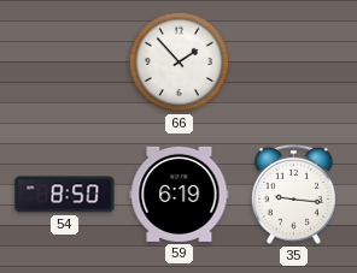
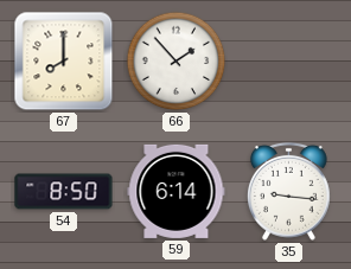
67: none -> 8:00
59: 6:19 -> 6:14
